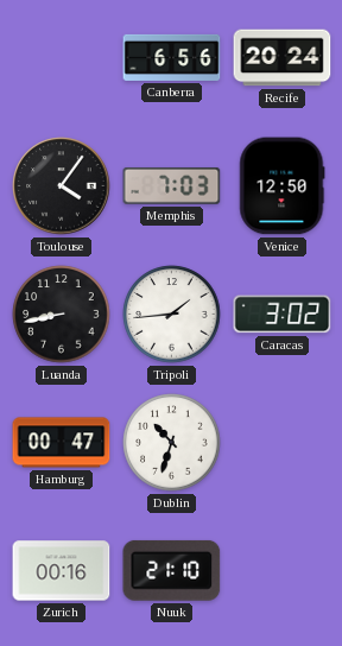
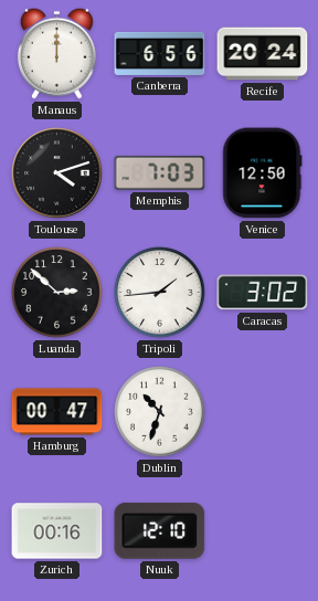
Manaus: none -> 12:00
Toulouse: 4:06 -> 4:12
Luanda: 8:43 -> 2:52
Nuuk: 21:10 -> 12:10
